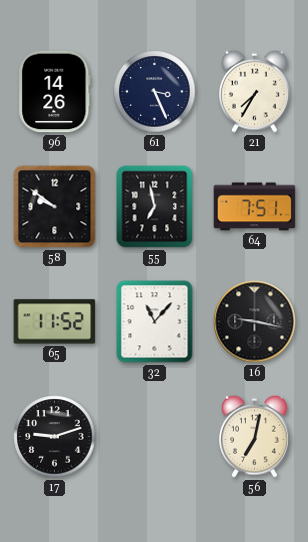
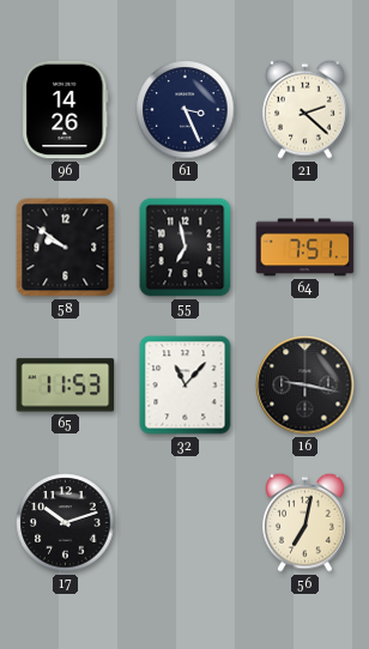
21: 7:35 -> 2:22
65: 11:52 -> 11:53
17: 9:12 -> 10:12
